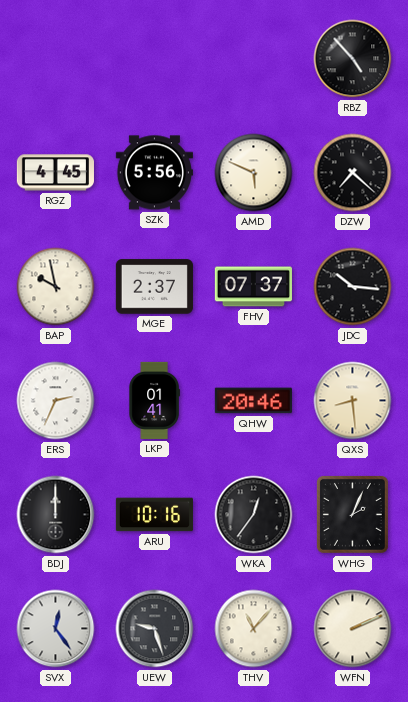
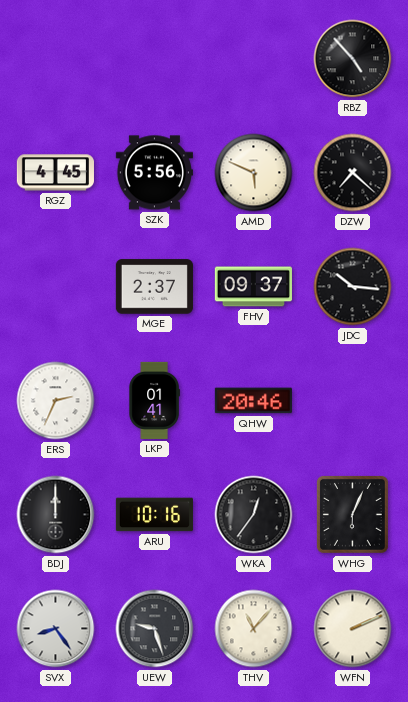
BAP: 9:58 -> none
FHV: 07:37 -> 09:37
QXS: 8:29 -> none
WHG: 2:04 -> 6:04
SVX: 12:24 -> 8:24
